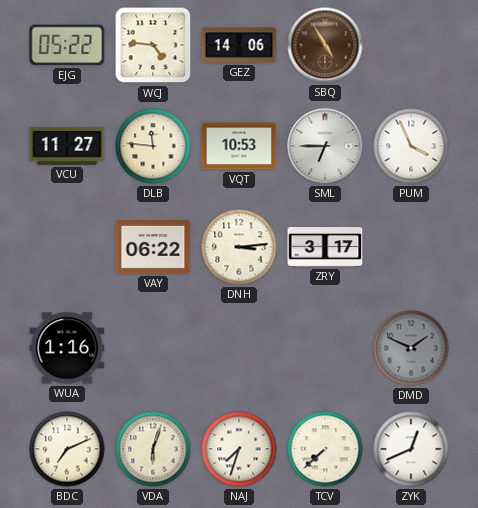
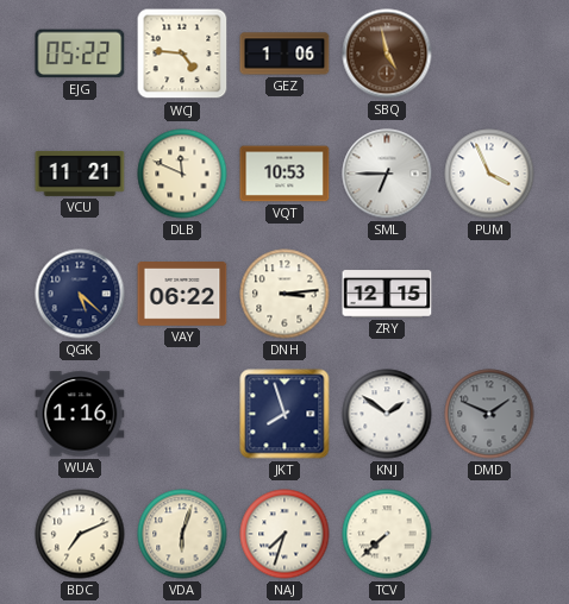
GEZ: 14:06 -> 1:06
SBQ: 4:55 -> 4:58
VCU: 11:27 -> 11:21
DLB: 11:46 -> 11:49
QGK: none -> 5:22
ZRY: 3:17 -> 12:15
JKT: none -> 7:57
KNJ: none -> 1:51
ZYK: 12:41 -> none
